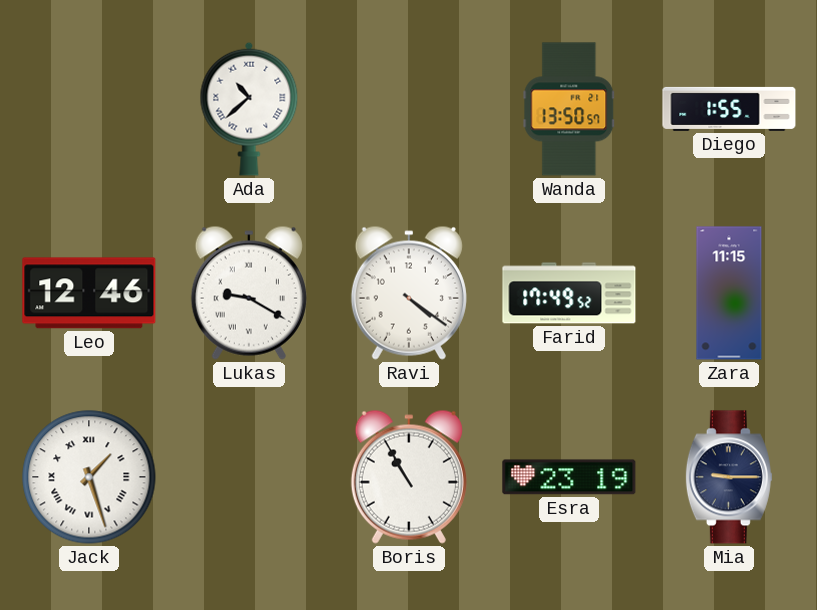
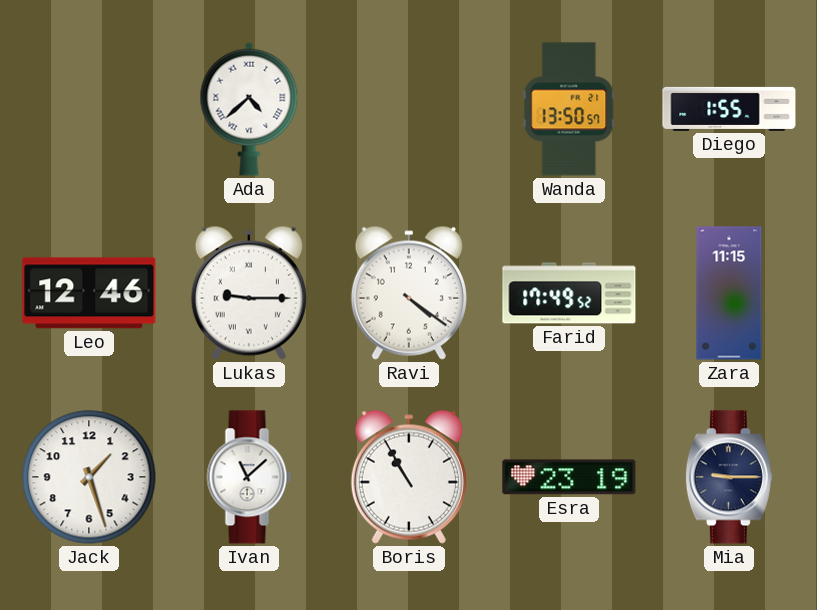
Ada: 10:38 -> 4:38
Lukas: 9:20 -> 9:15
Jack numerals: Roman -> Arabic
Ivan: none -> 11:08
